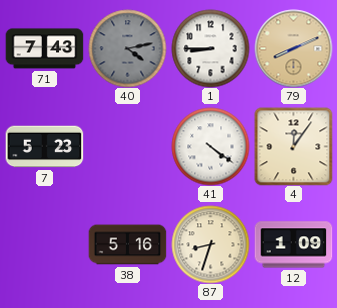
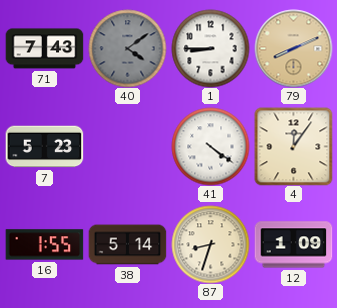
40: 4:13 -> 4:09
16: none -> 1:55
38: 5:16 -> 5:14
